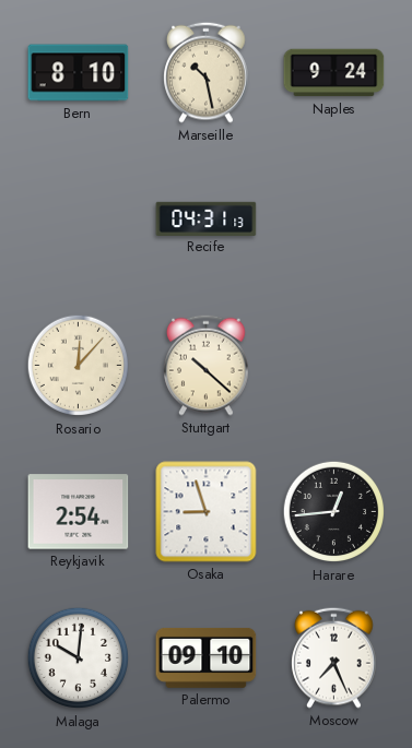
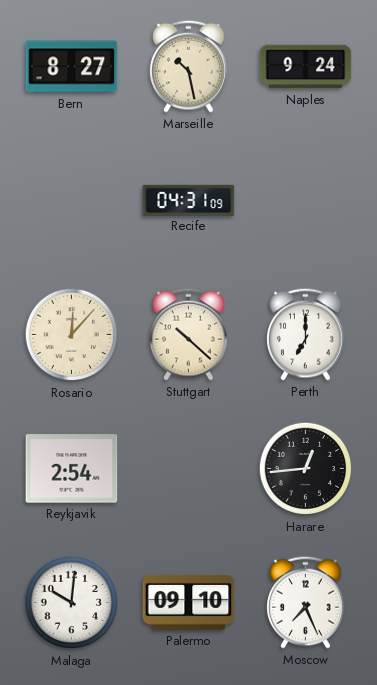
Bern: 8:10 -> 8:27
Recife: 04:31:13 -> 04:31:09
Perth: none -> 7:00
Osaka: 8:57 -> none
